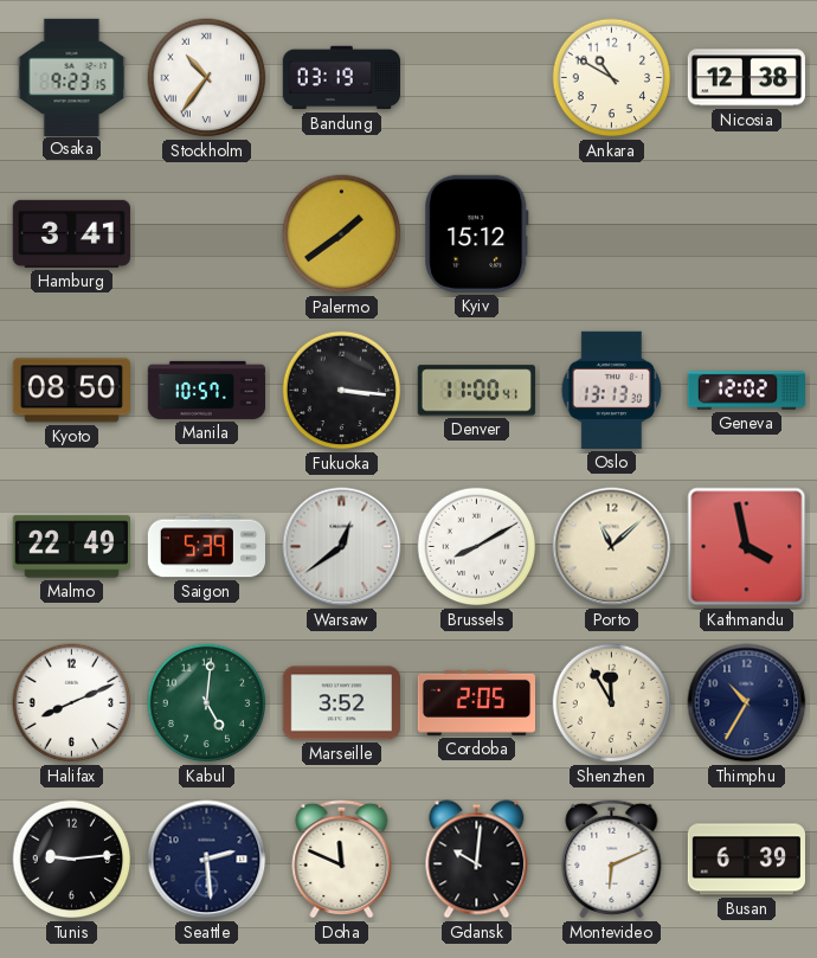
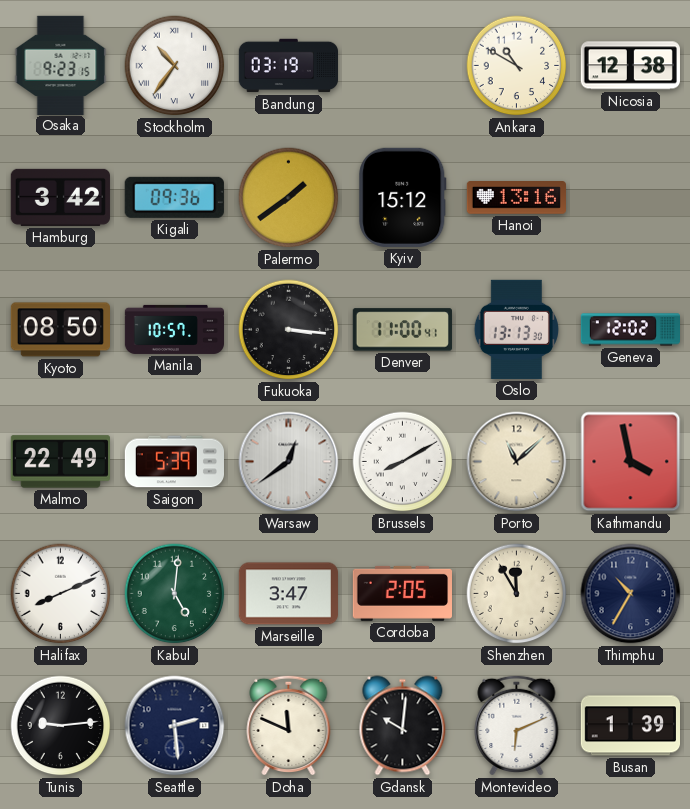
Hamburg: 3:41 -> 3:42
Kigali: none -> 09:36
Hanoi: none -> 13:16
Marseille: 3:52 -> 3:47
Busan: 6:39 -> 1:39
